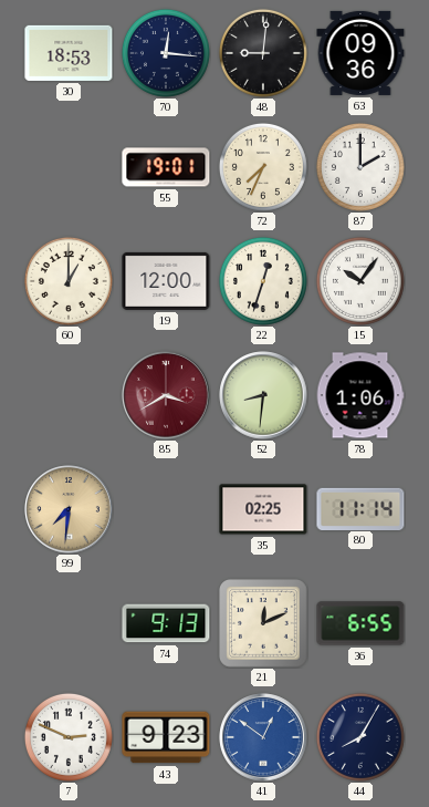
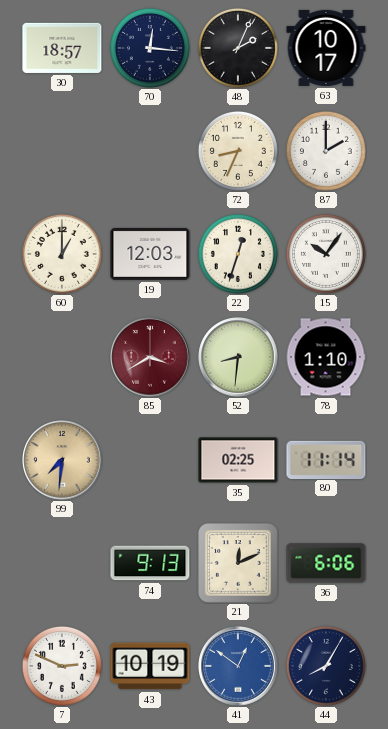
30: 18:53 -> 18:57
48: 9:01 -> 2:04
63: 09:36 -> 10:17
55: 19:01 -> none
72: 7:34 -> 8:34
19: 12:00 -> 12:03
78: 1:06 -> 1:10
36: 6:55 -> 6:06
43: 9:23 -> 10:19
